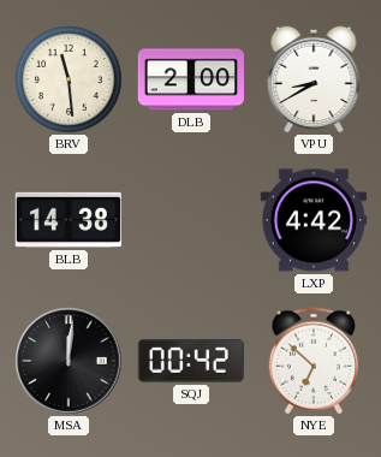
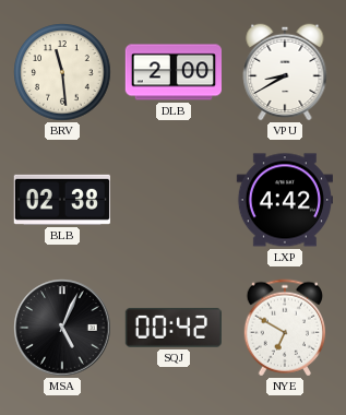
BLB: 14:38 -> 02:38
MSA: 12:01 -> 5:04
NYE: 6:52 -> 6:50
